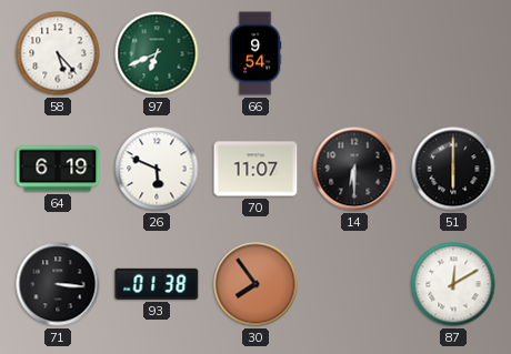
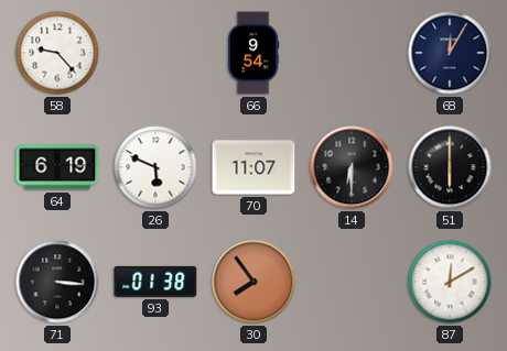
58: 5:23 -> 9:23
97: 6:41 -> none
68: none -> 12:05
